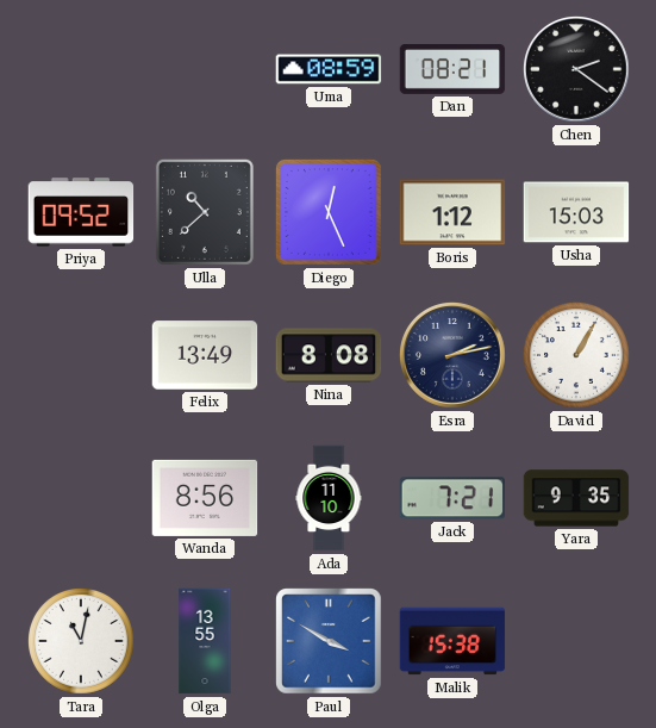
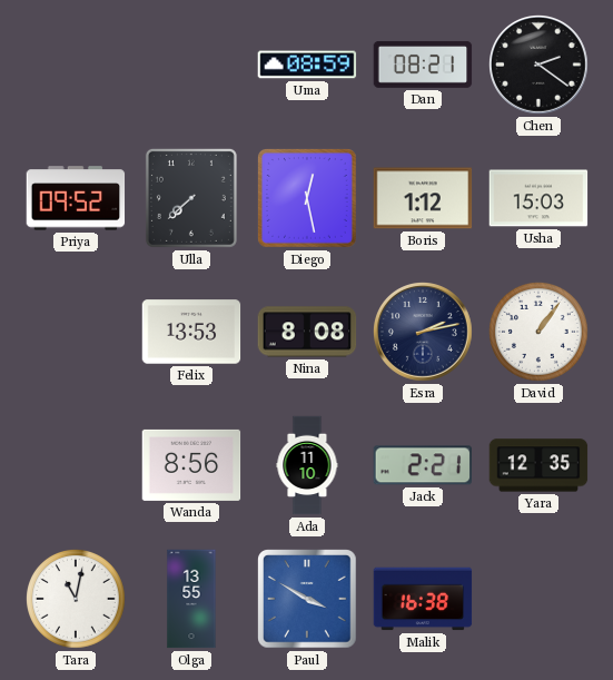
Ulla: 10:38 -> 7:38
Diego: 12:26 -> 12:28
Felix: 13:49 -> 13:53
David: 1:05 -> 1:06
Jack: 7:21 -> 2:21
Yara: 9:35 -> 12:35
Malik: 15:38 -> 16:38
